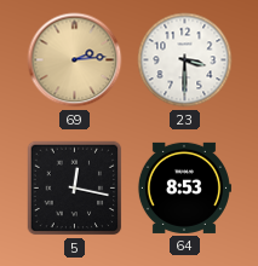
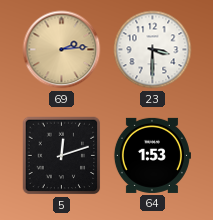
5: 12:17 -> 12:12
64: 8:53 -> 1:53
